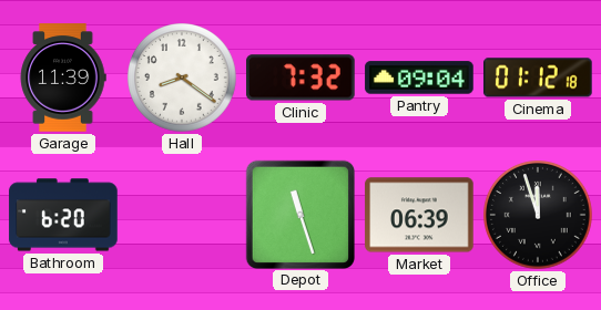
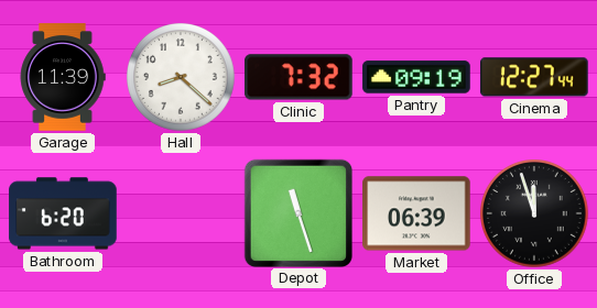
Hall: 8:21 -> 8:22
Pantry: 09:04 -> 09:19
Cinema: 01:12 -> 12:27
